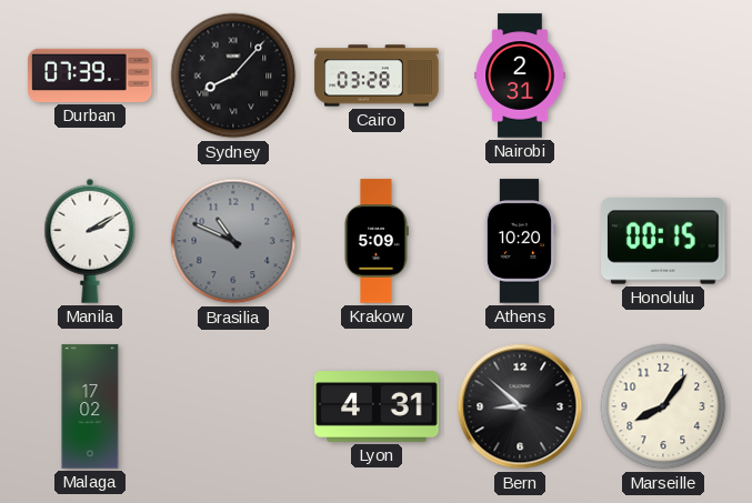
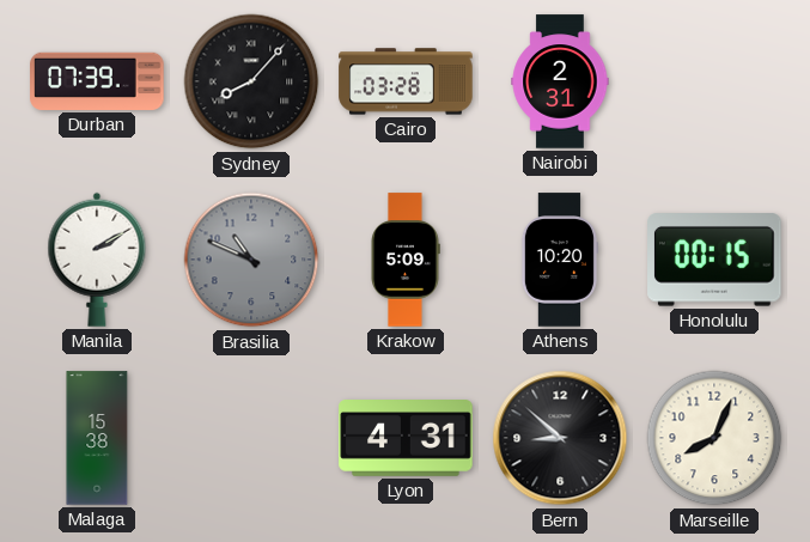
Malaga: 17:02 -> 15:38
Marseille: 8:06 -> 8:04
